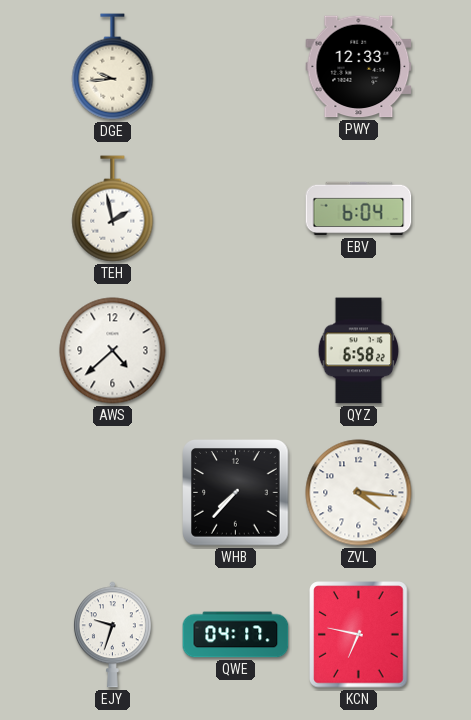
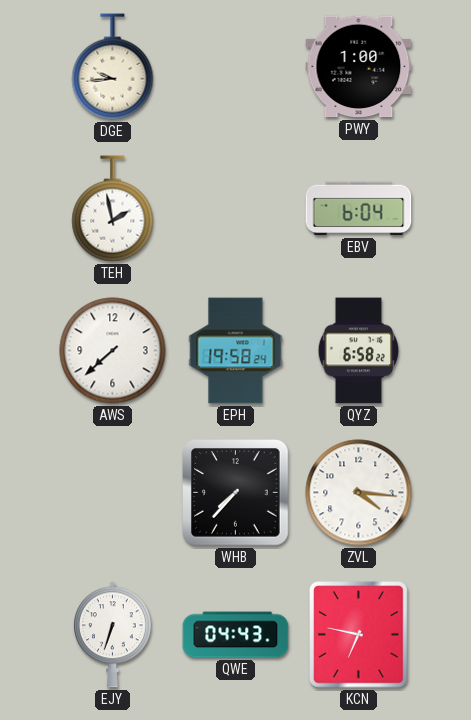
PWY: 12:33 -> 1:00
AWS: 4:38 -> 7:38
EPH: none -> 19:58
EJY: 9:33 -> 6:33
QWE: 04:17 -> 04:43
